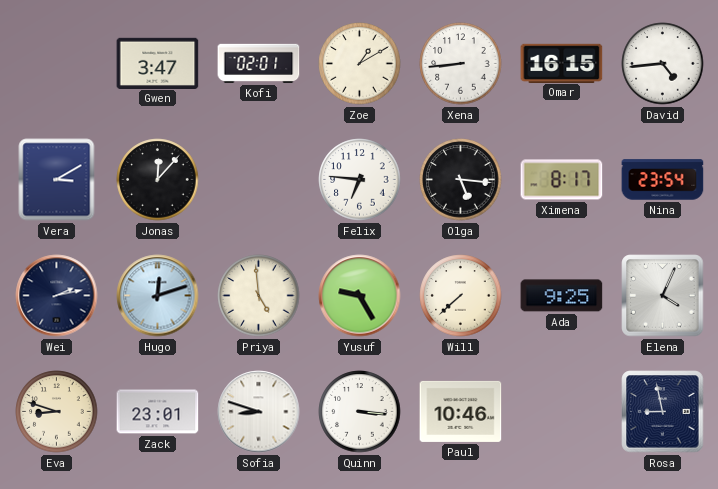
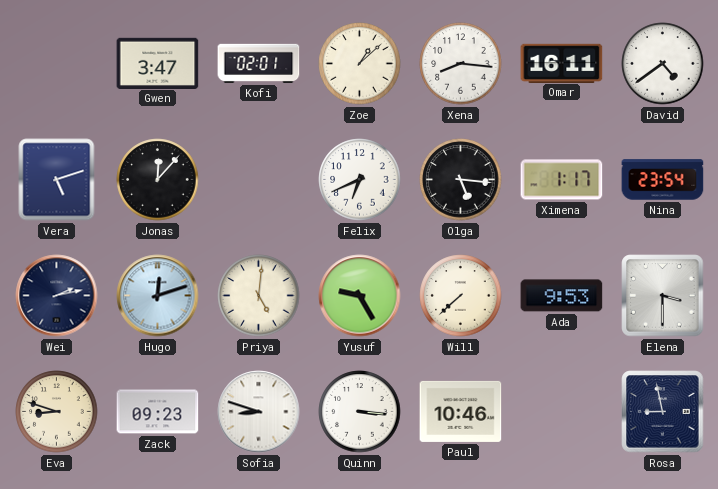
Zoe: 1:10 -> 1:08
Xena: 8:44 -> 8:16
Omar: 16:15 -> 16:11
David: 4:44 -> 4:39
Vera: 3:10 -> 5:12
Felix: 6:46 -> 6:41
Ximena: 8:17 -> 1:17
Priya: 4:59 -> 5:01
Ada: 9:25 -> 9:53
Elena: 4:04 -> 3:30
Zack: 23:01 -> 09:23
